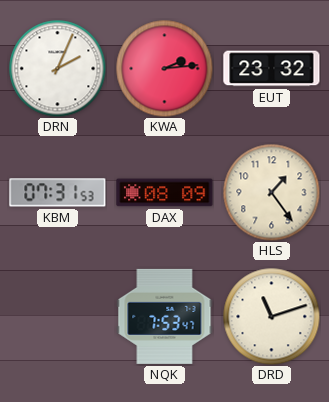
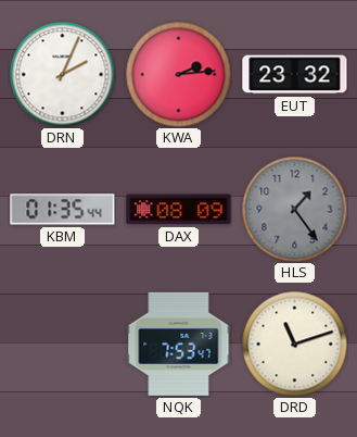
KBM: 07:31 -> 01:35
HLS dial: cream -> grey
